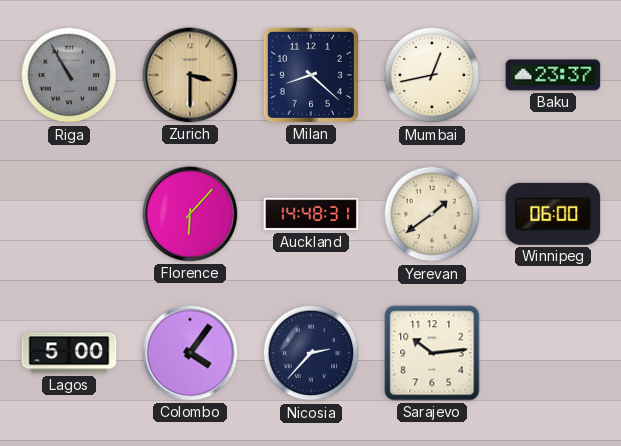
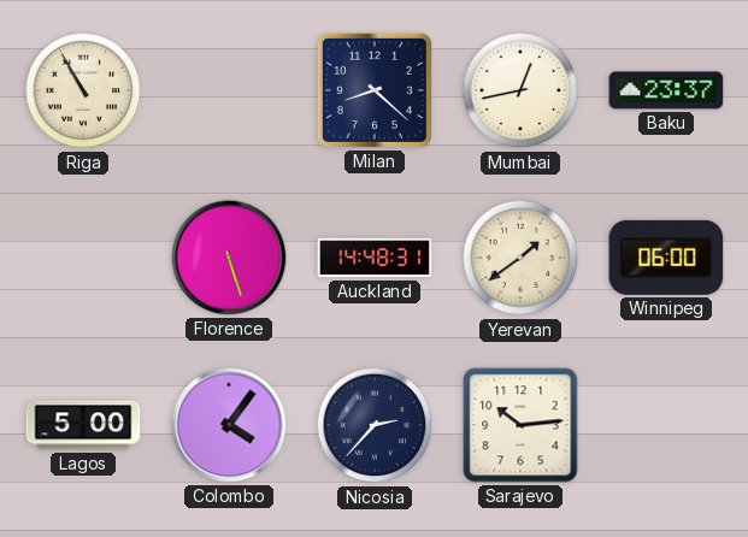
Riga dial: grey -> cream
Zurich: 3:30 -> none
Florence: 6:07 -> 5:27
